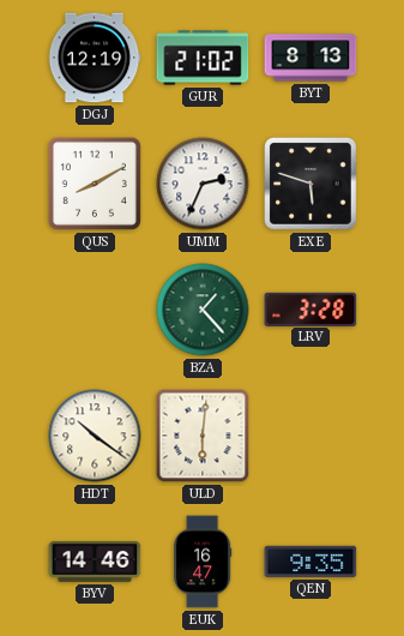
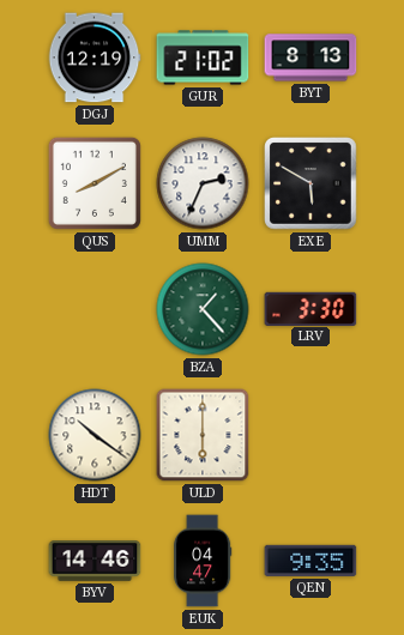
EXE: 5:48 -> 5:50
LRV: 3:28 -> 3:30
ULD: 6:01 -> 6:00
EUK: 16:47 -> 04:47
